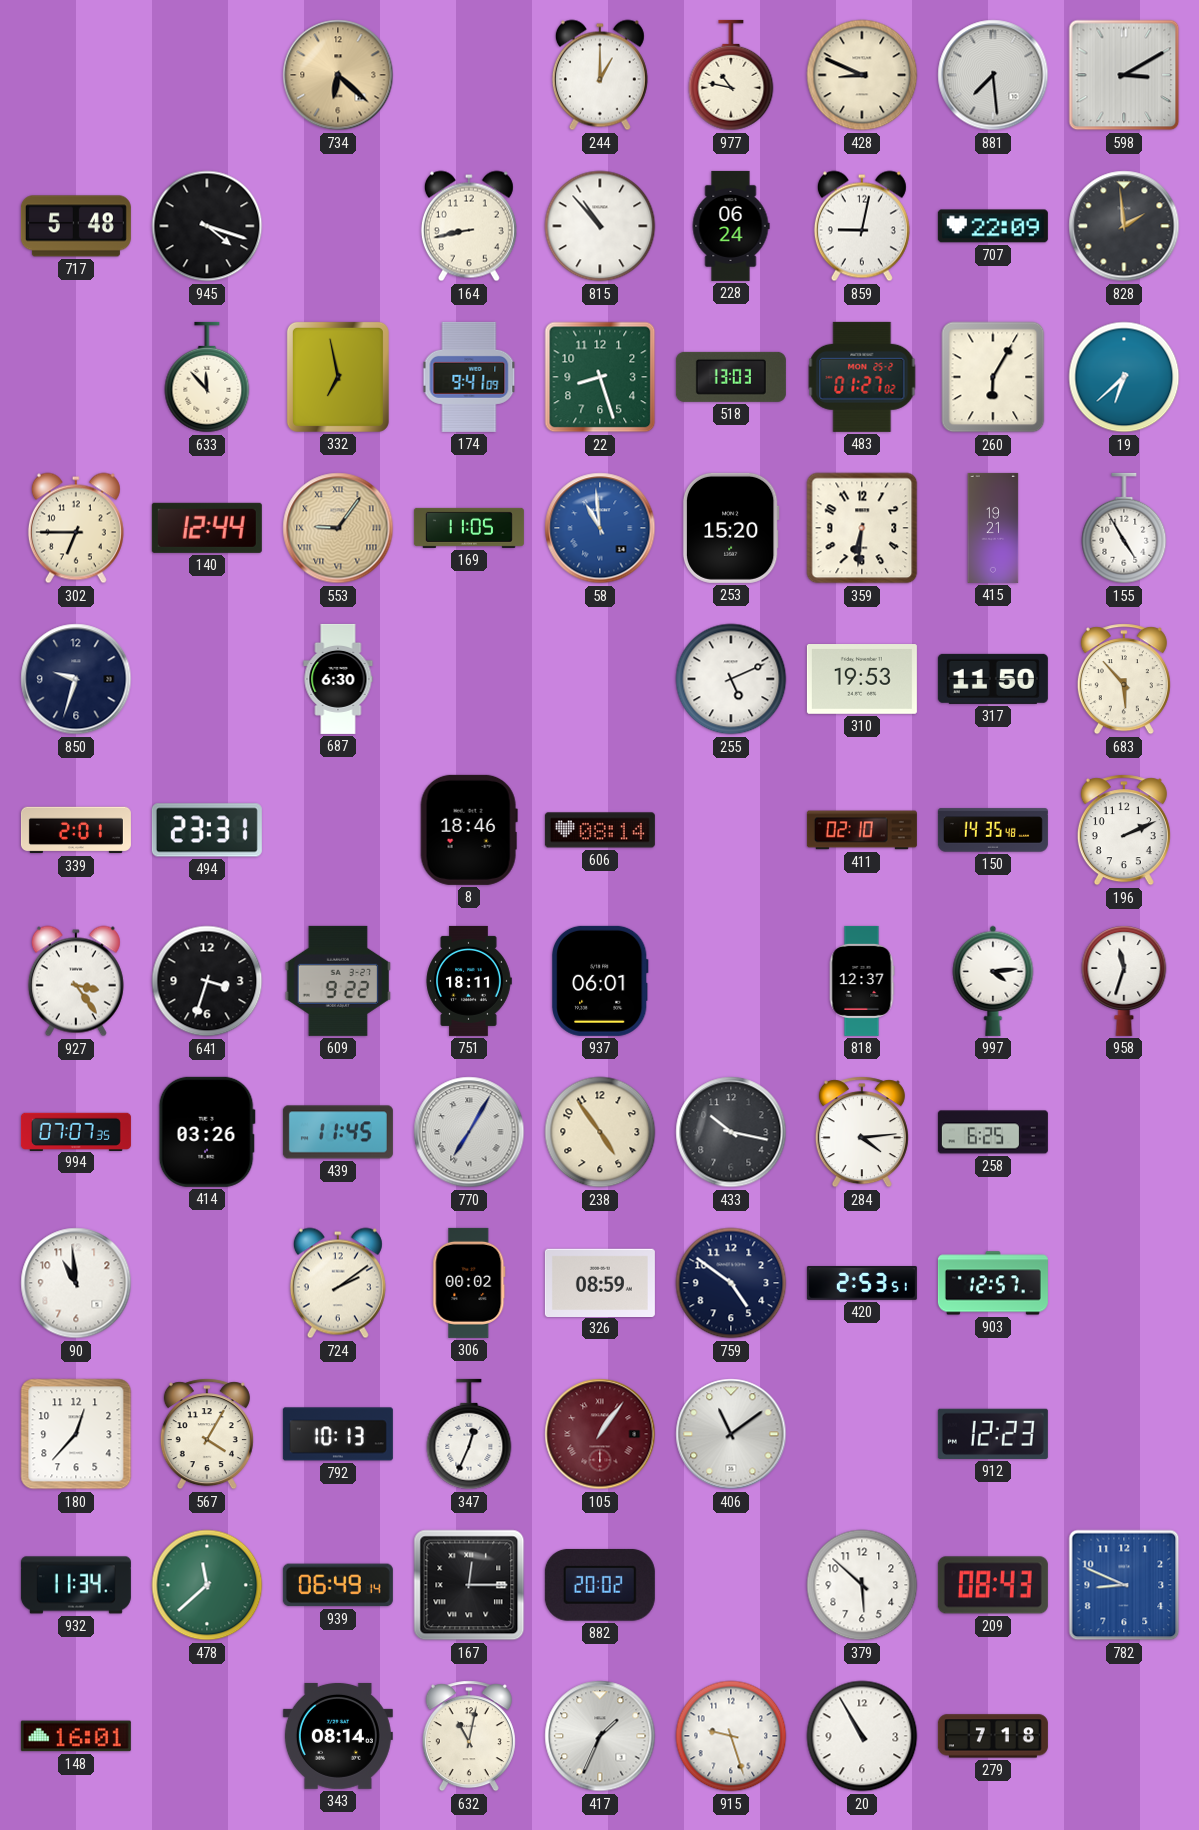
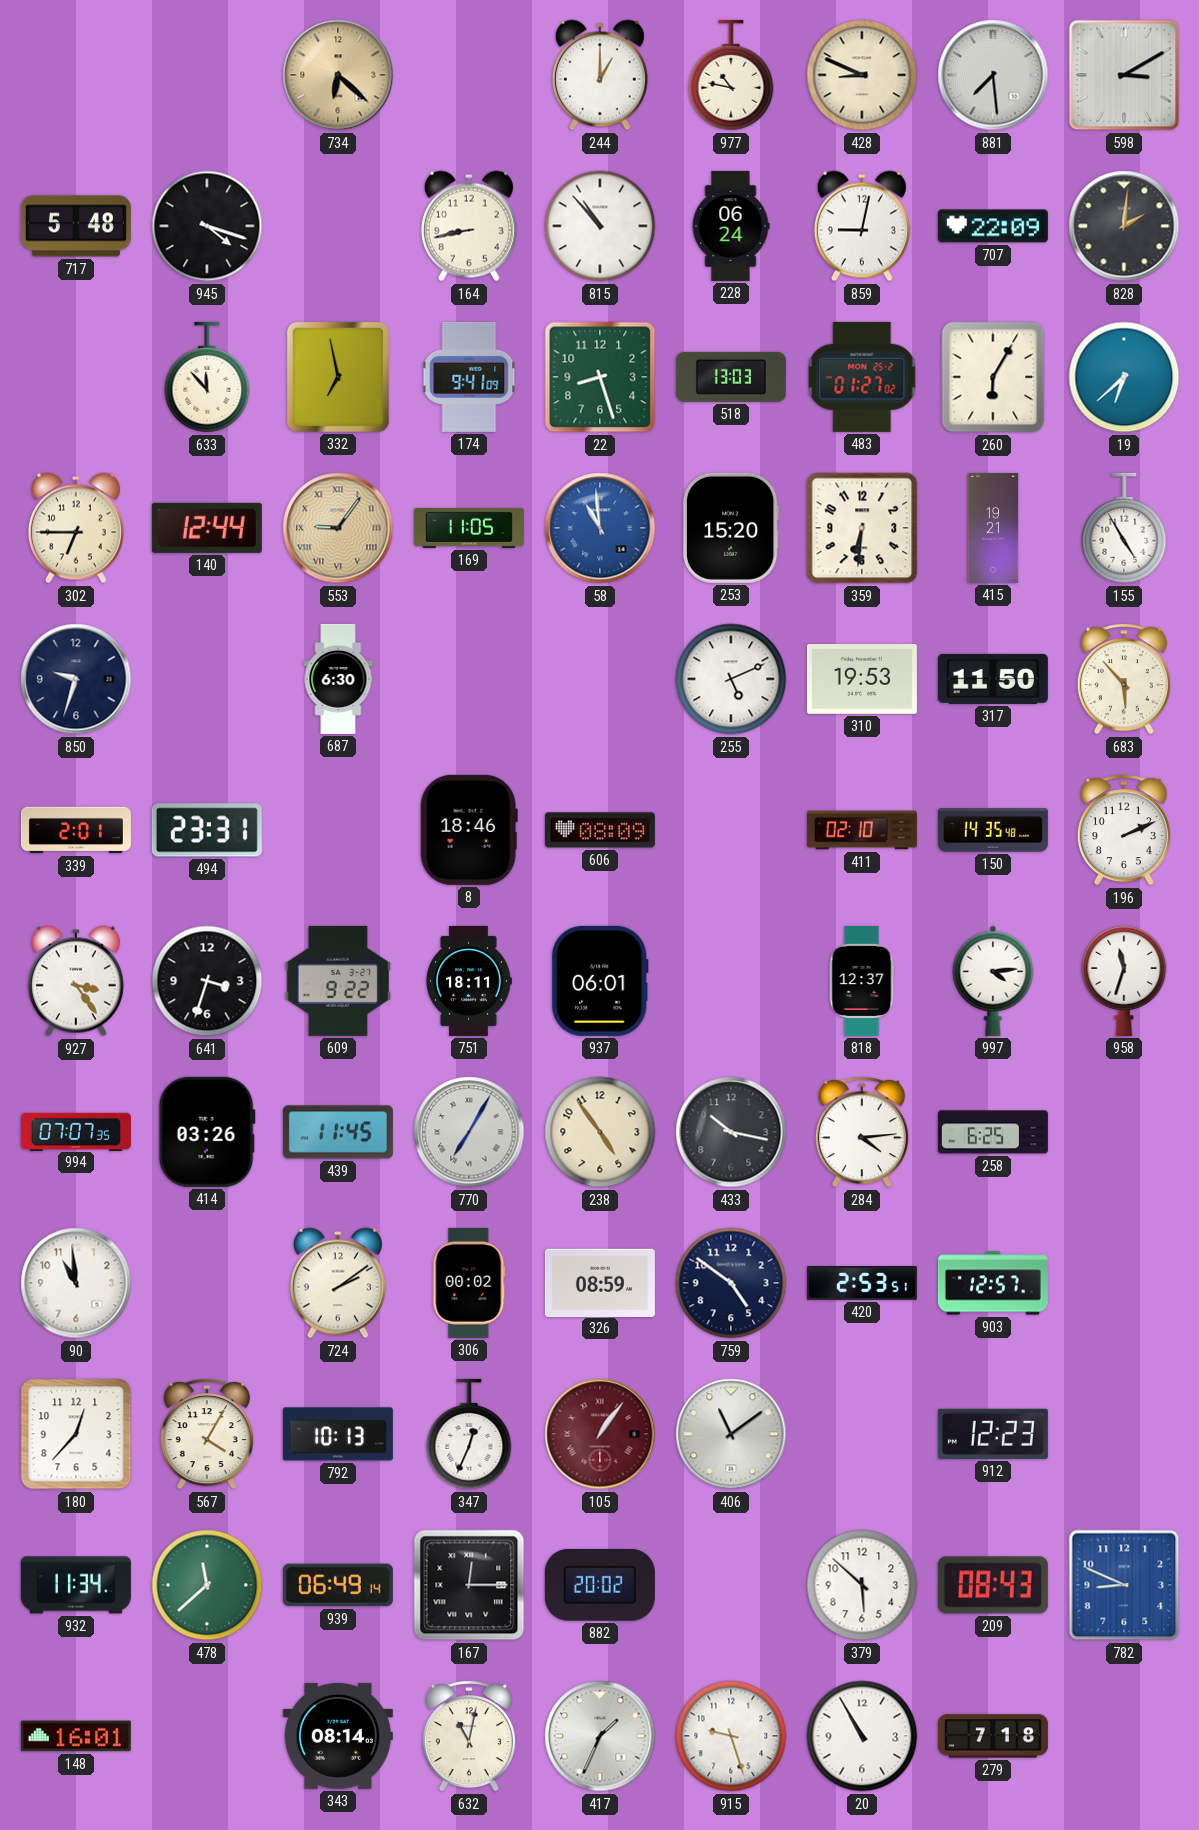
828: 1:59 -> 2:01
606: 08:14 -> 08:09
